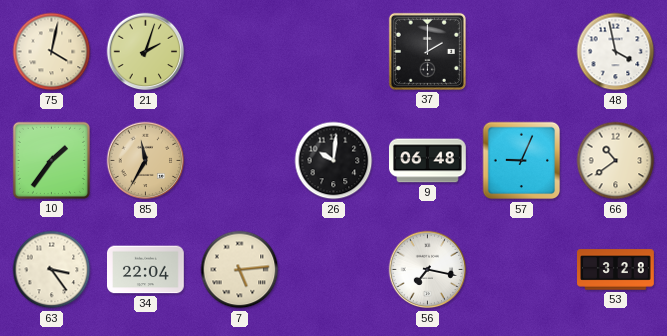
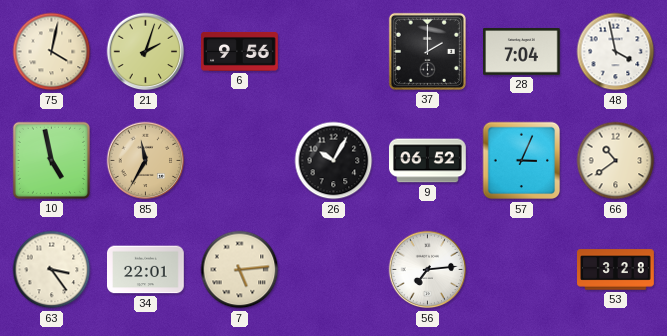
6: none -> 9:56
28: none -> 7:04
10: 1:36 -> 4:58
26: 10:01 -> 10:05
9: 06:48 -> 06:52
57: 9:04 -> 3:04
34: 22:04 -> 22:01
56: 7:17 -> 7:14
